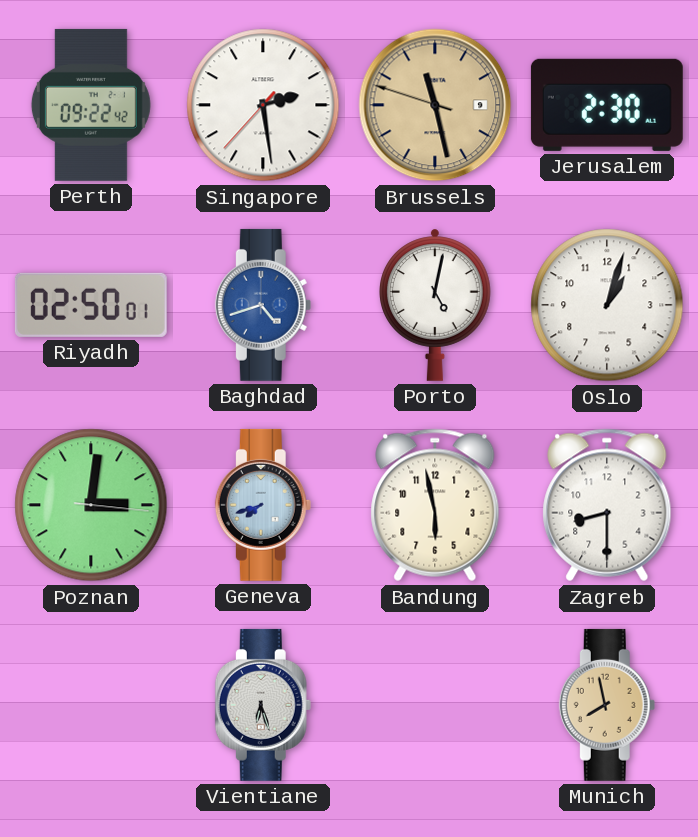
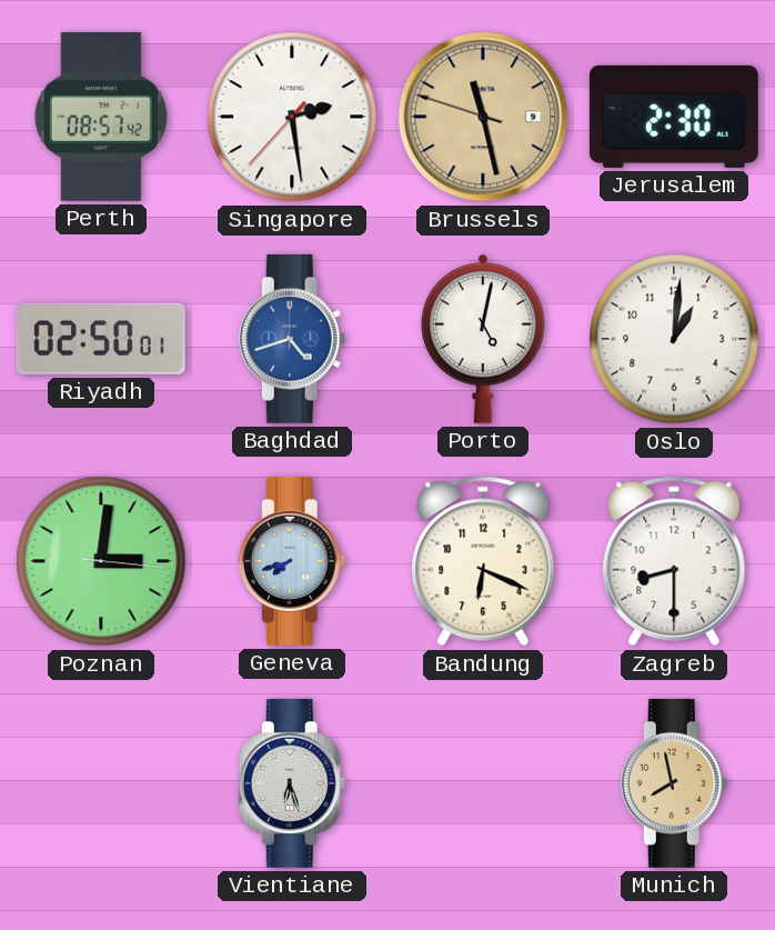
Perth: 09:22 -> 08:57
Oslo: 1:03 -> 1:01
Bandung: 5:58 -> 6:19
